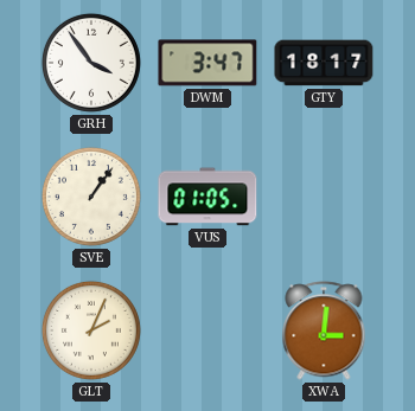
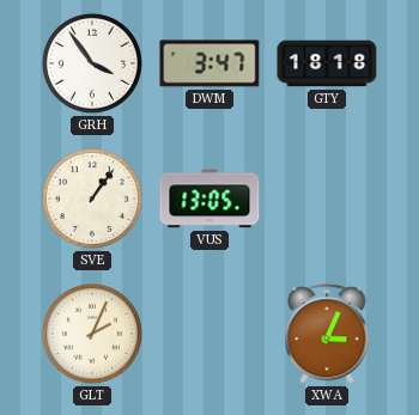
GTY: 18:17 -> 18:18
VUS: 01:05 -> 13:05
XWA: 3:01 -> 3:04
